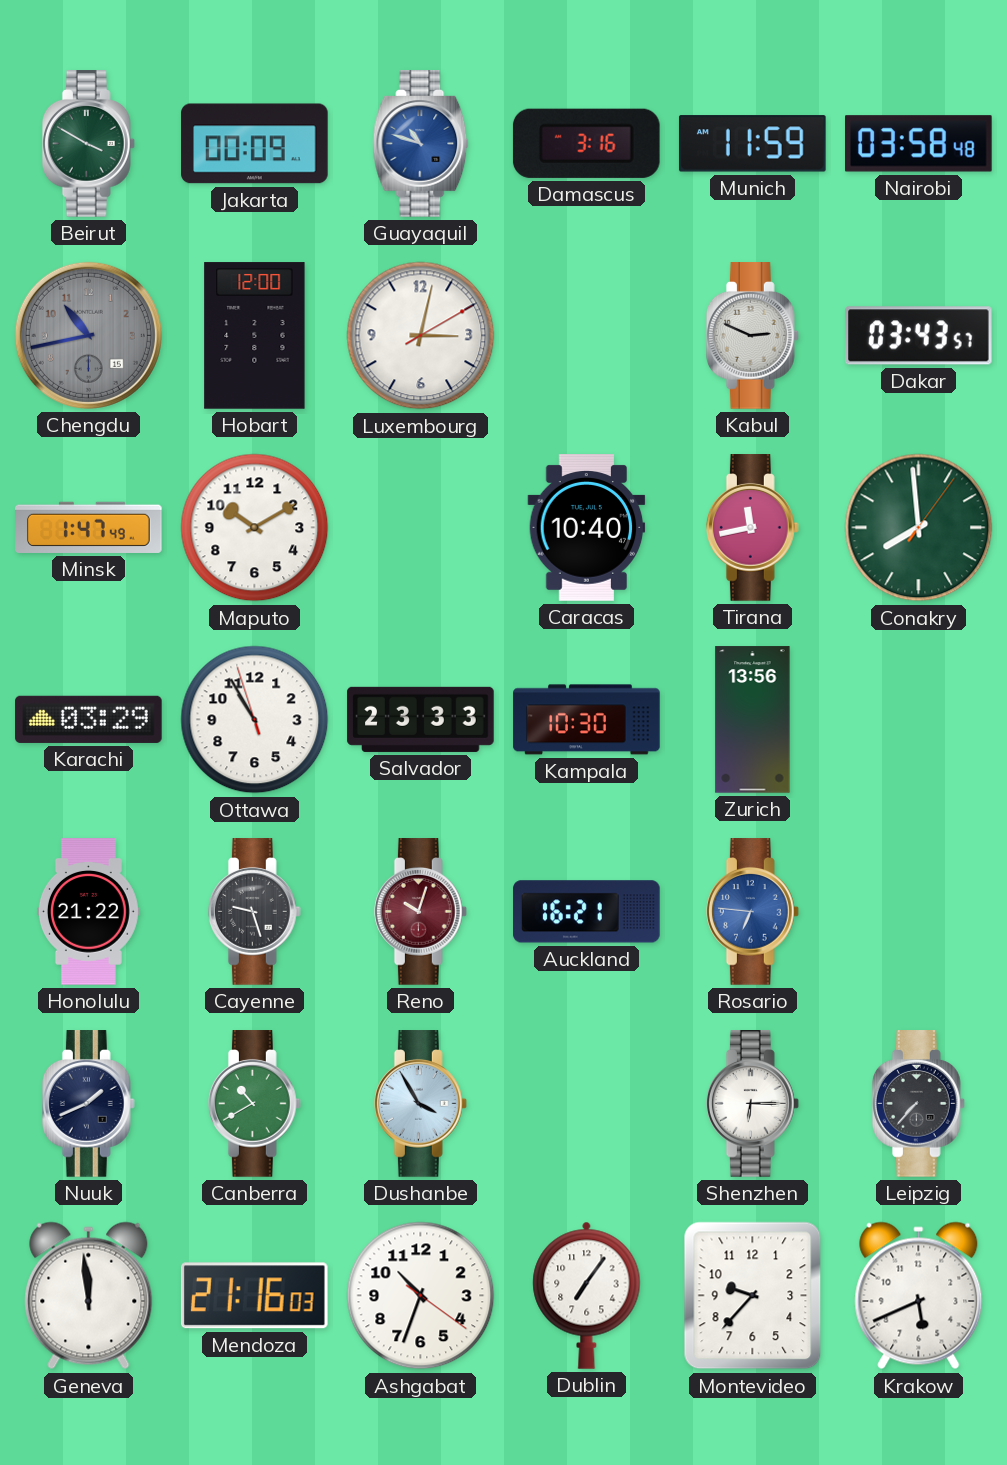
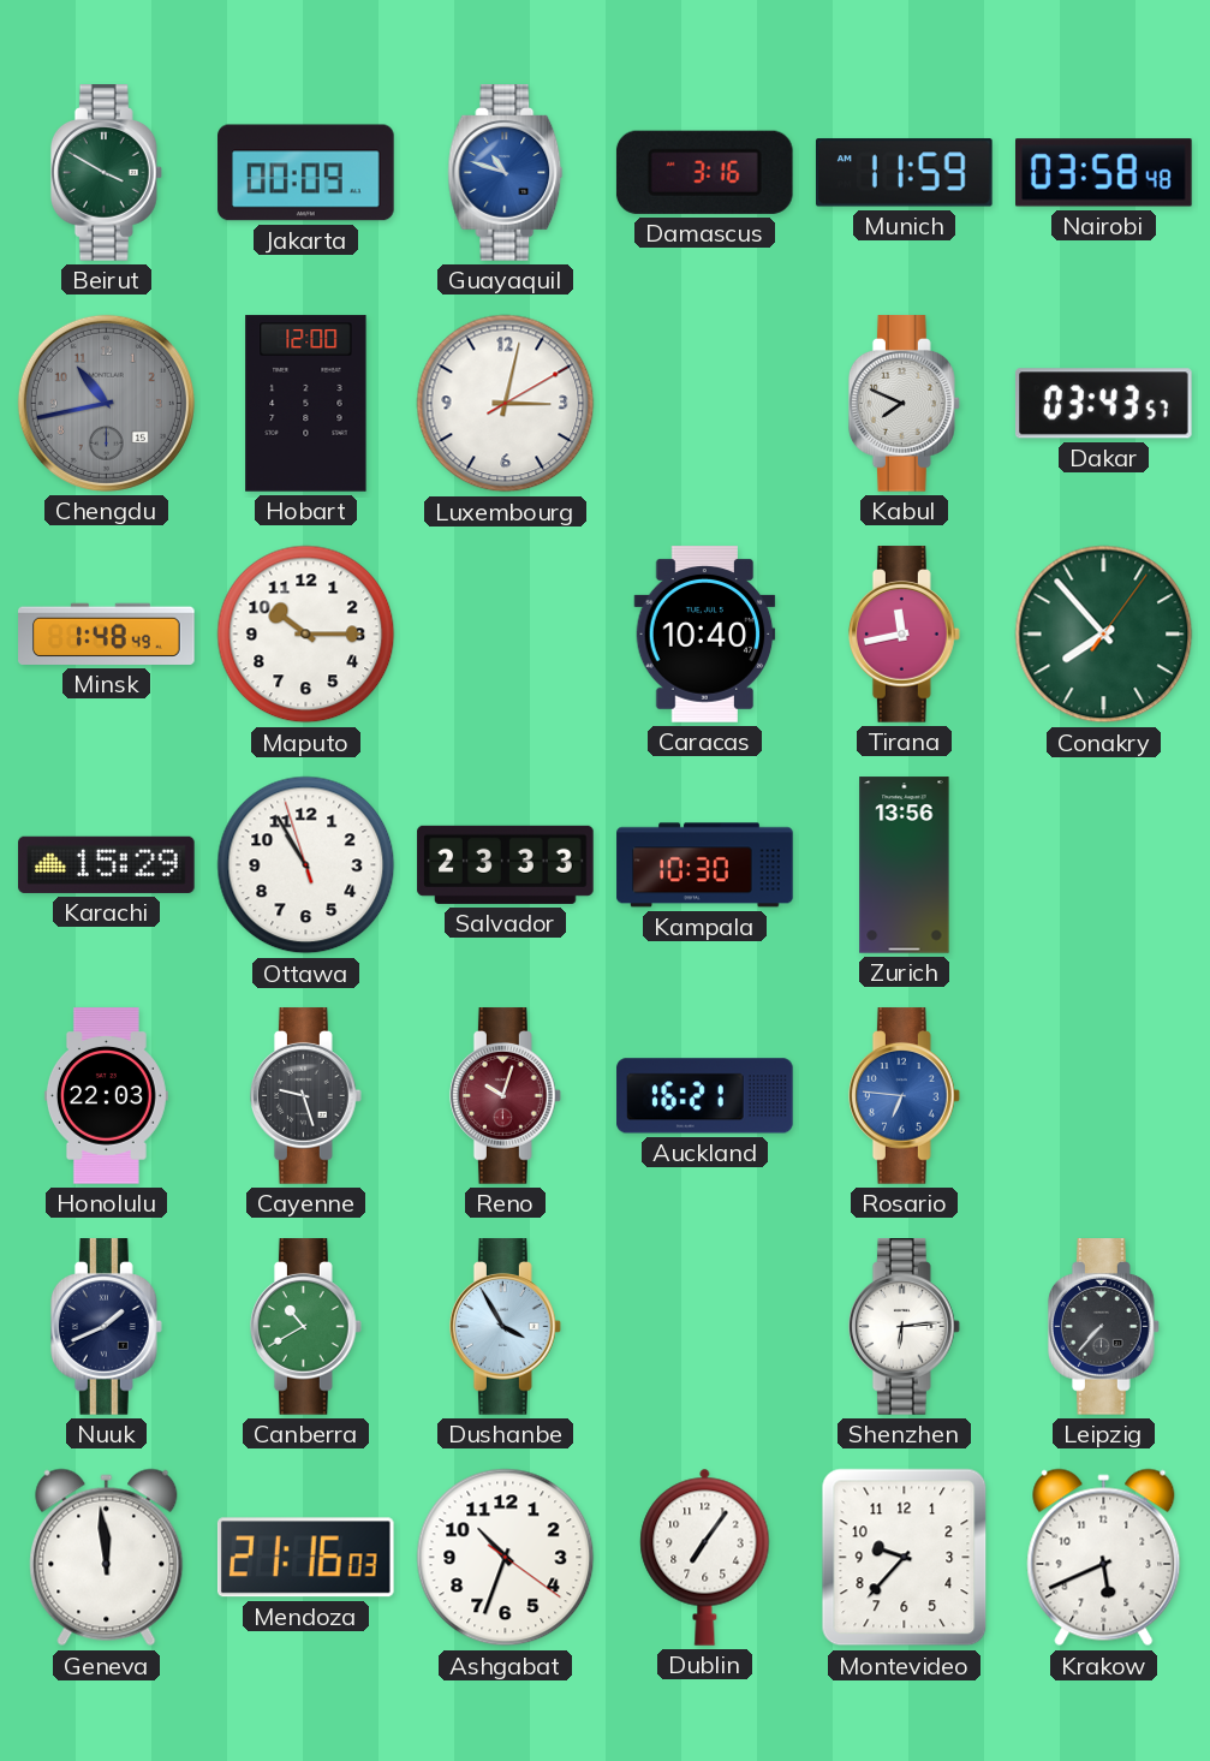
Kabul: 2:49 -> 7:49
Minsk: 1:47 -> 1:48
Maputo: 10:10 -> 10:15
Conakry: 7:59 -> 7:53
Karachi: 03:29 -> 15:29
Honolulu: 21:22 -> 22:03
Shenzhen: 6:15 -> 6:14
